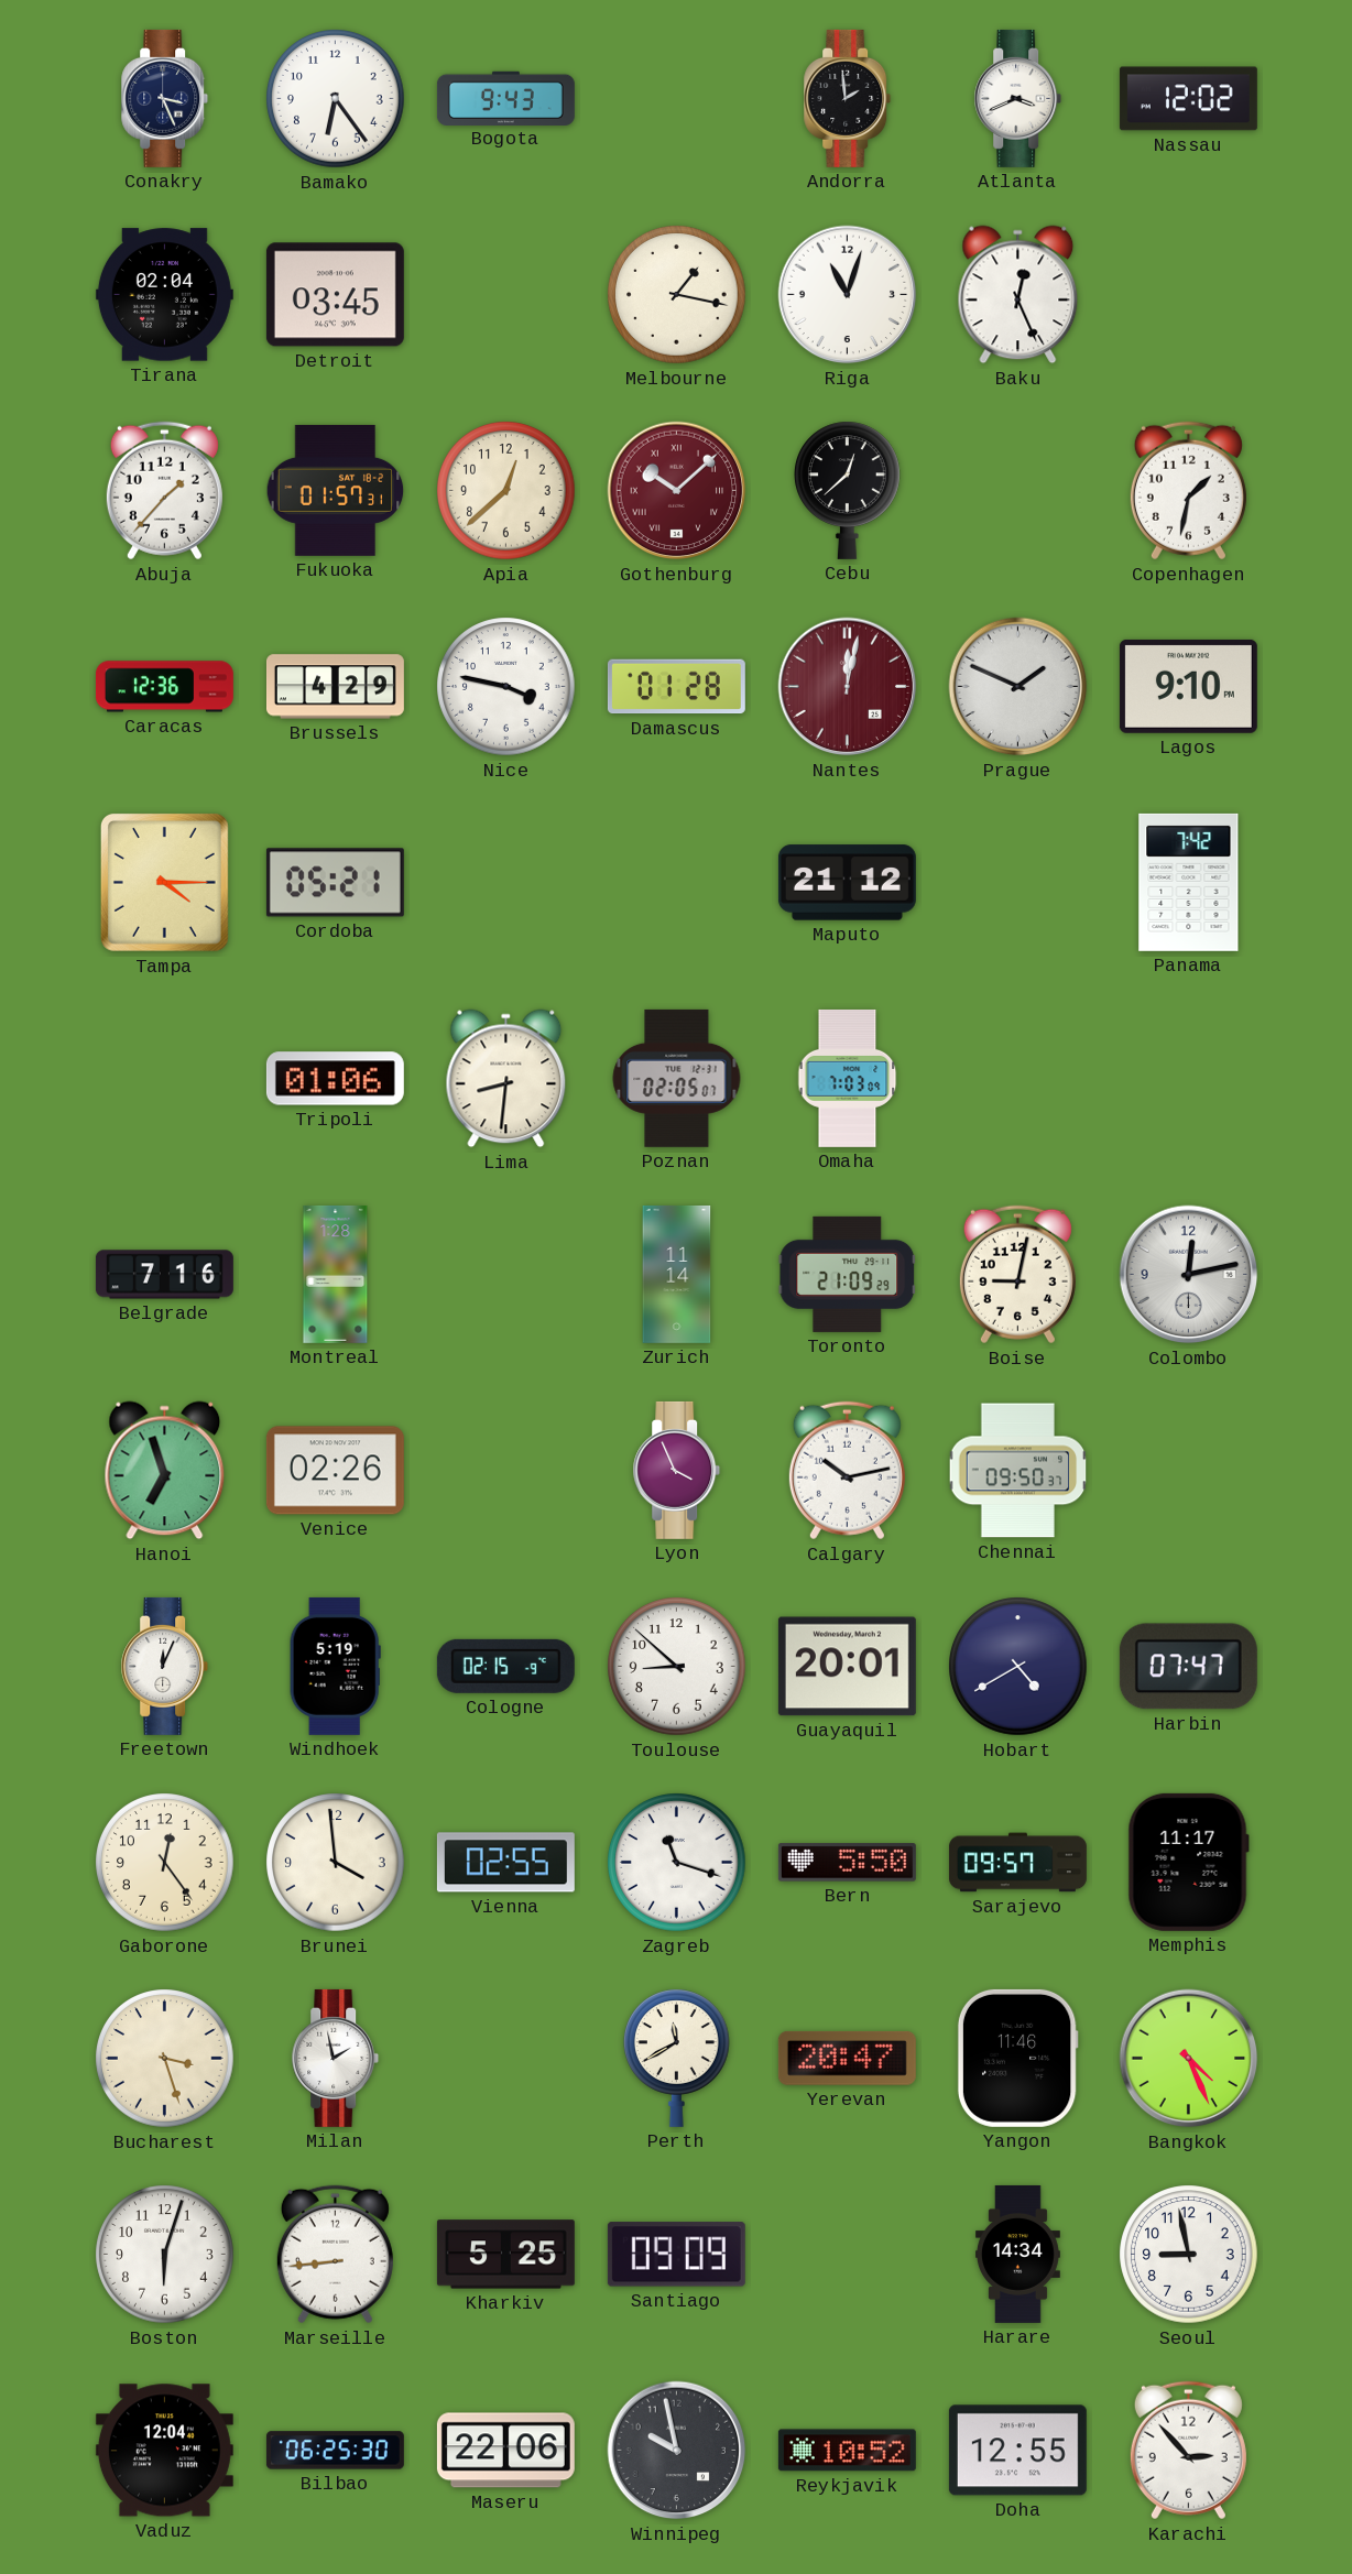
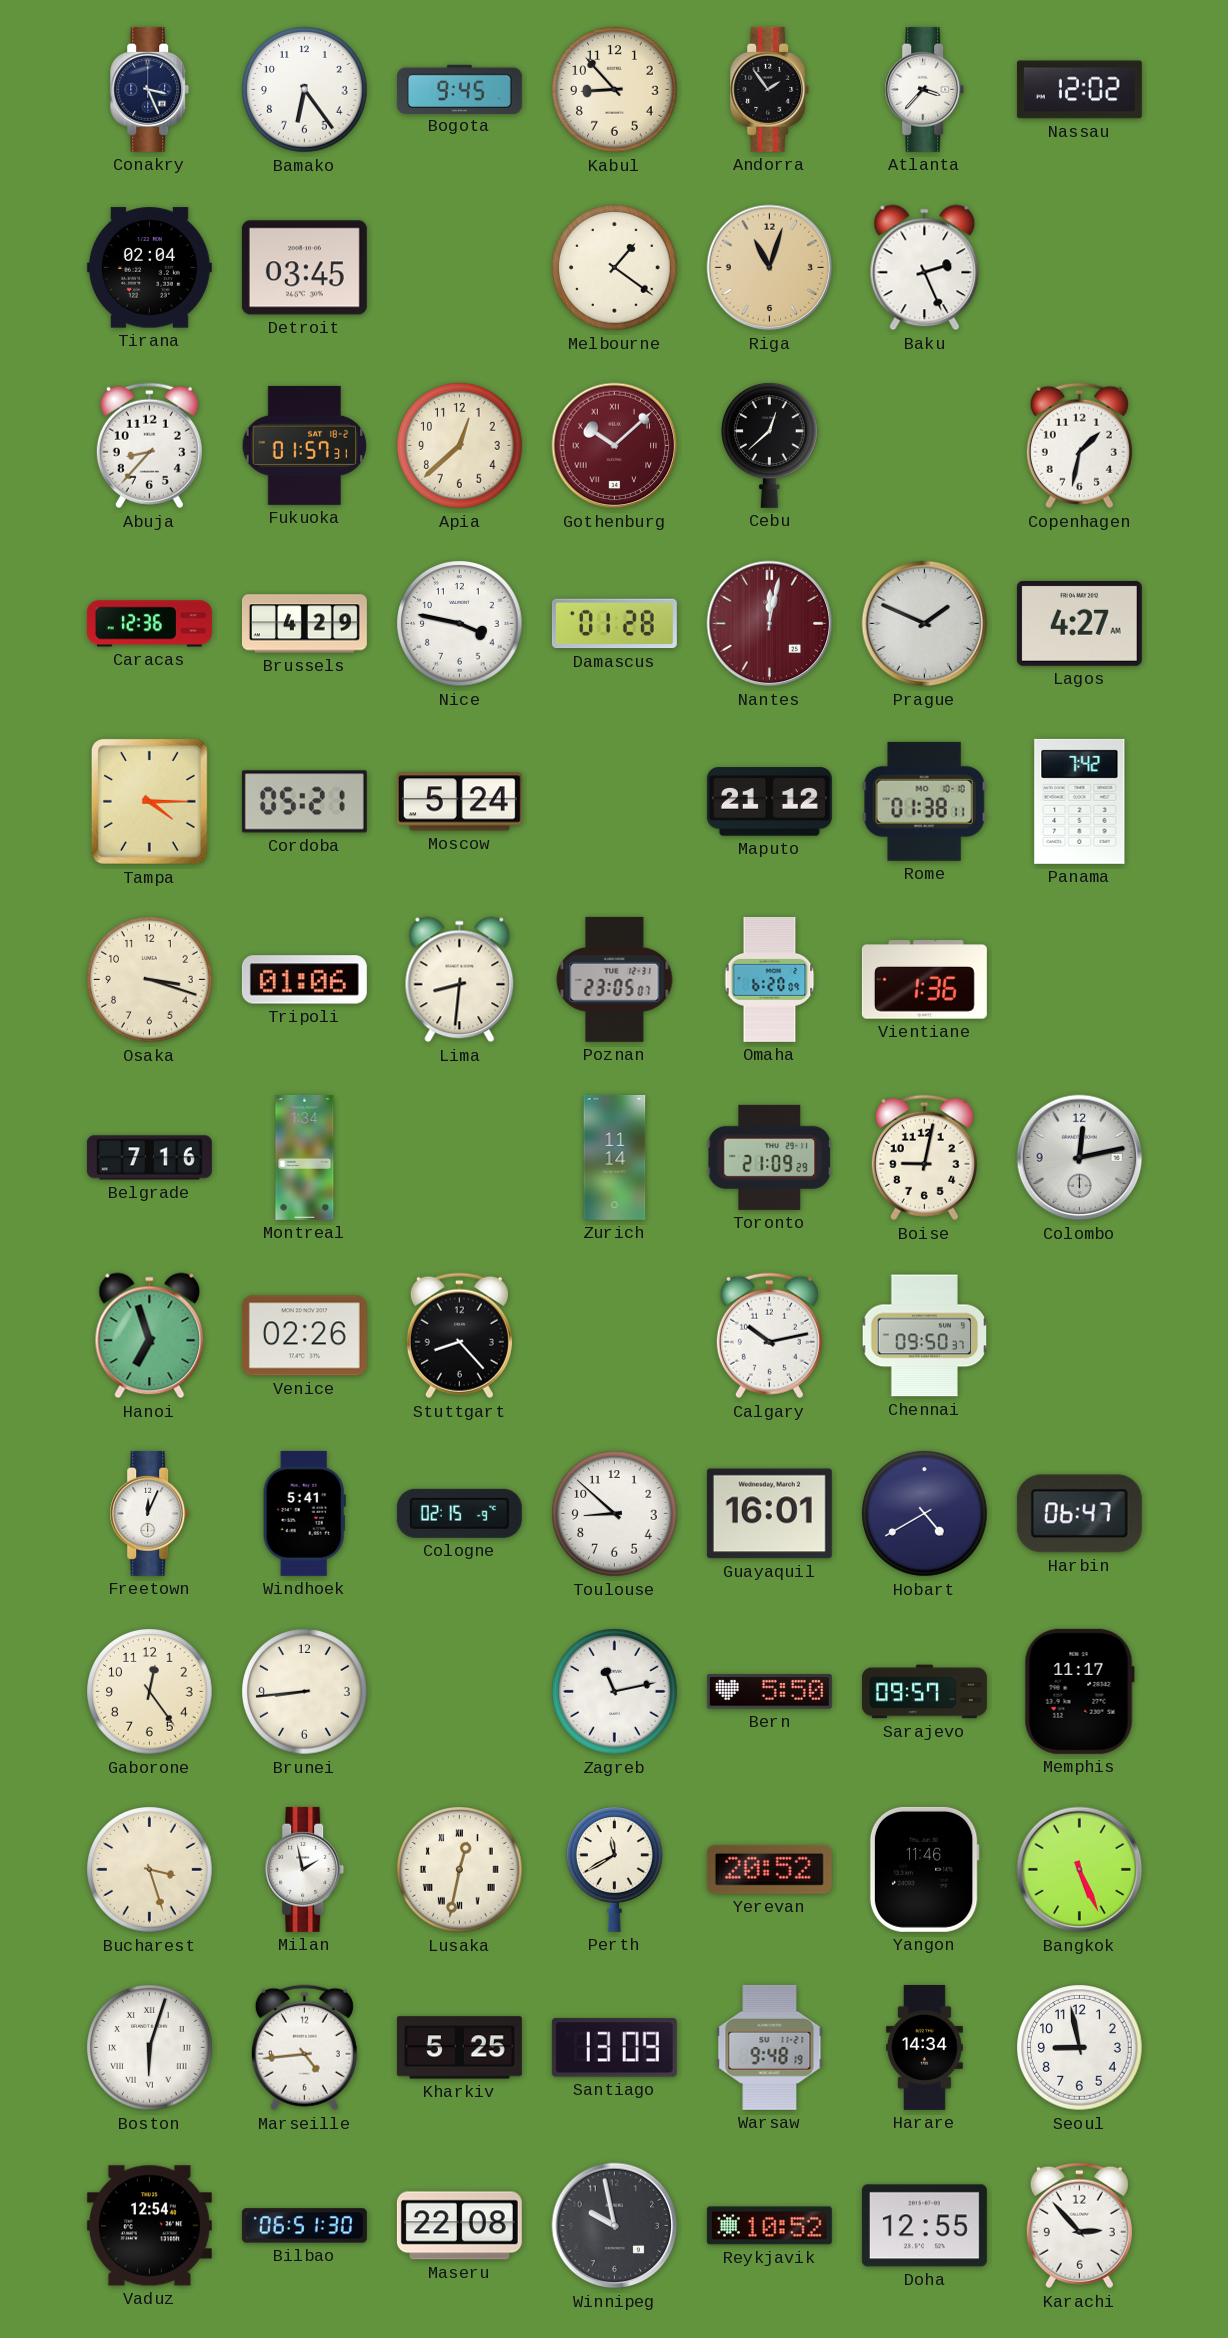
Bogota: 9:43 -> 9:45
Kabul: none -> 8:53
Andorra: 1:59 -> 1:54
Atlanta: 3:41 -> 3:37
Melbourne: 1:17 -> 1:21
Riga dial: white -> champagne
Baku: 12:26 -> 2:26
Abuja: 1:37 -> 8:37
Lagos: 9:10 -> 4:27
Moscow: none -> 5:24
Rome: none -> 01:38
Osaka: none -> 3:18
Poznan: 02:05 -> 23:05
Omaha: 7:03 -> 6:20
Vientiane: none -> 1:36
Montreal: 1:28 -> 1:34
Stuttgart: none -> 8:23
Lyon: 3:56 -> none
Windhoek: 5:19 -> 5:41
Guayaquil: 20:01 -> 16:01
Harbin: 07:47 -> 06:47
Brunei: 3:59 -> 8:44
Vienna: 02:55 -> none
Zagreb: 11:18 -> 11:13
Lusaka: none -> 12:32
Yerevan: 20:47 -> 20:52
Bangkok: 4:26 -> 5:26
Boston numerals: Arabic -> Roman
Marseille: 8:44 -> 4:44
Santiago: 09:09 -> 13:09
Warsaw: none -> 9:48
Vaduz: 12:04 -> 12:54
Bilbao: 06:25 -> 06:51
Maseru: 22:06 -> 22:08
